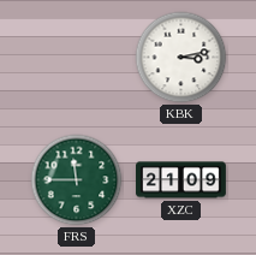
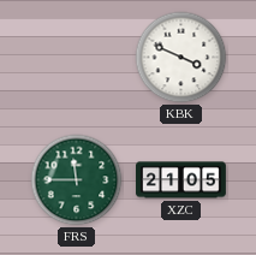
KBK: 3:13 -> 3:49
XZC: 21:09 -> 21:05
